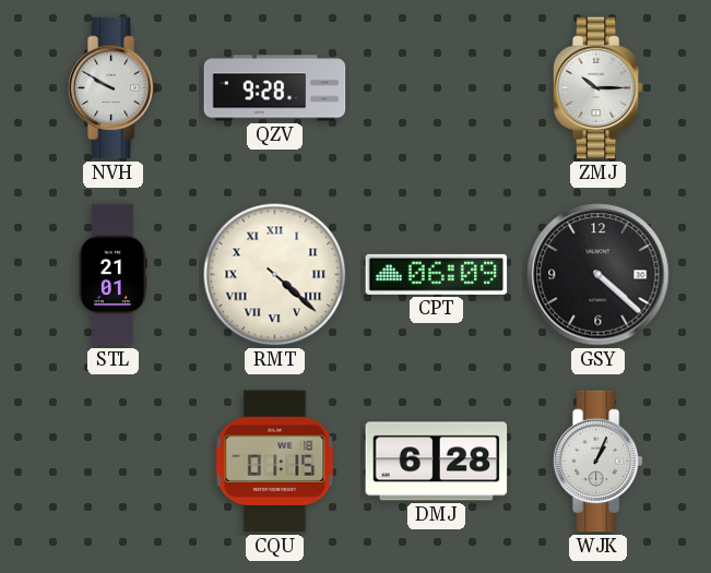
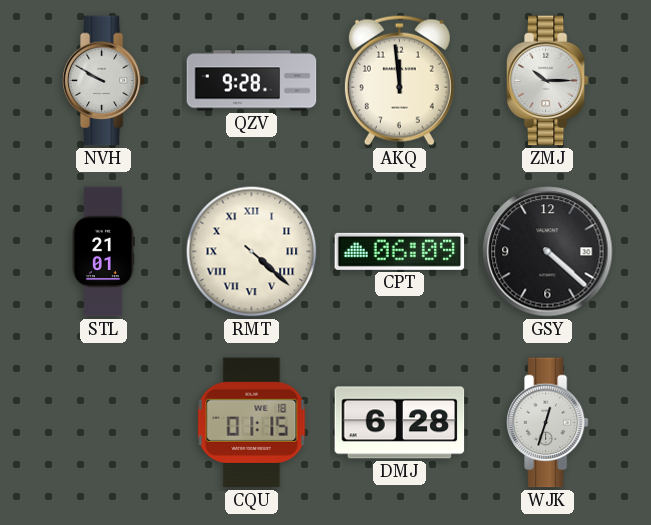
AKQ: none -> 11:59
WJK: 1:04 -> 12:33
